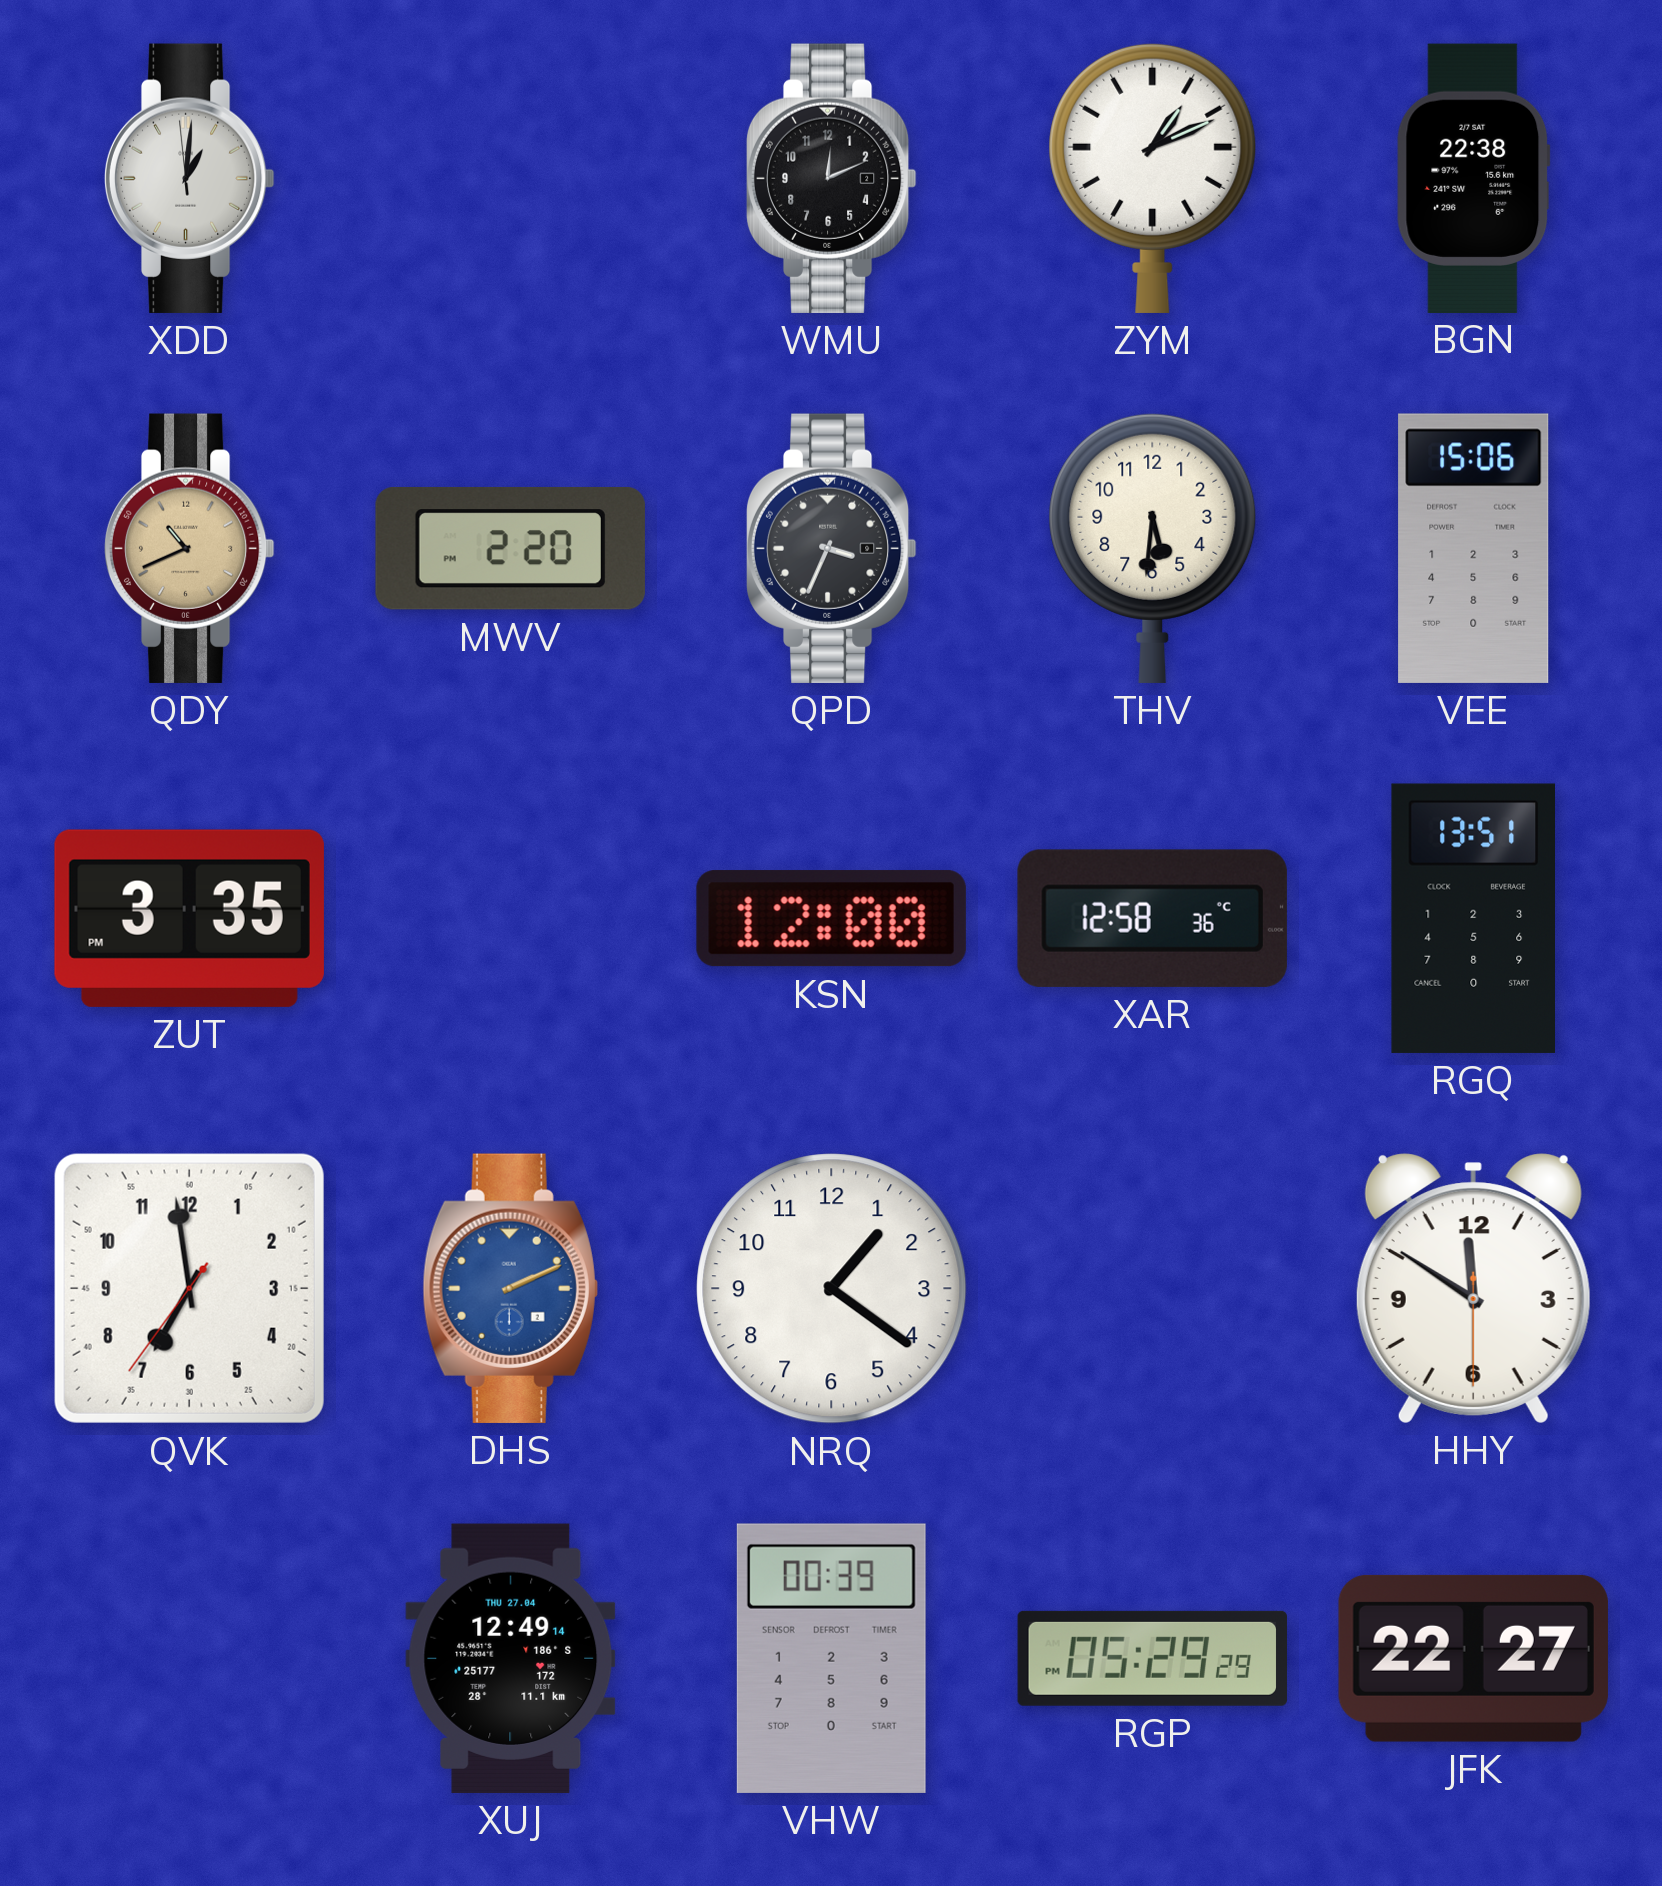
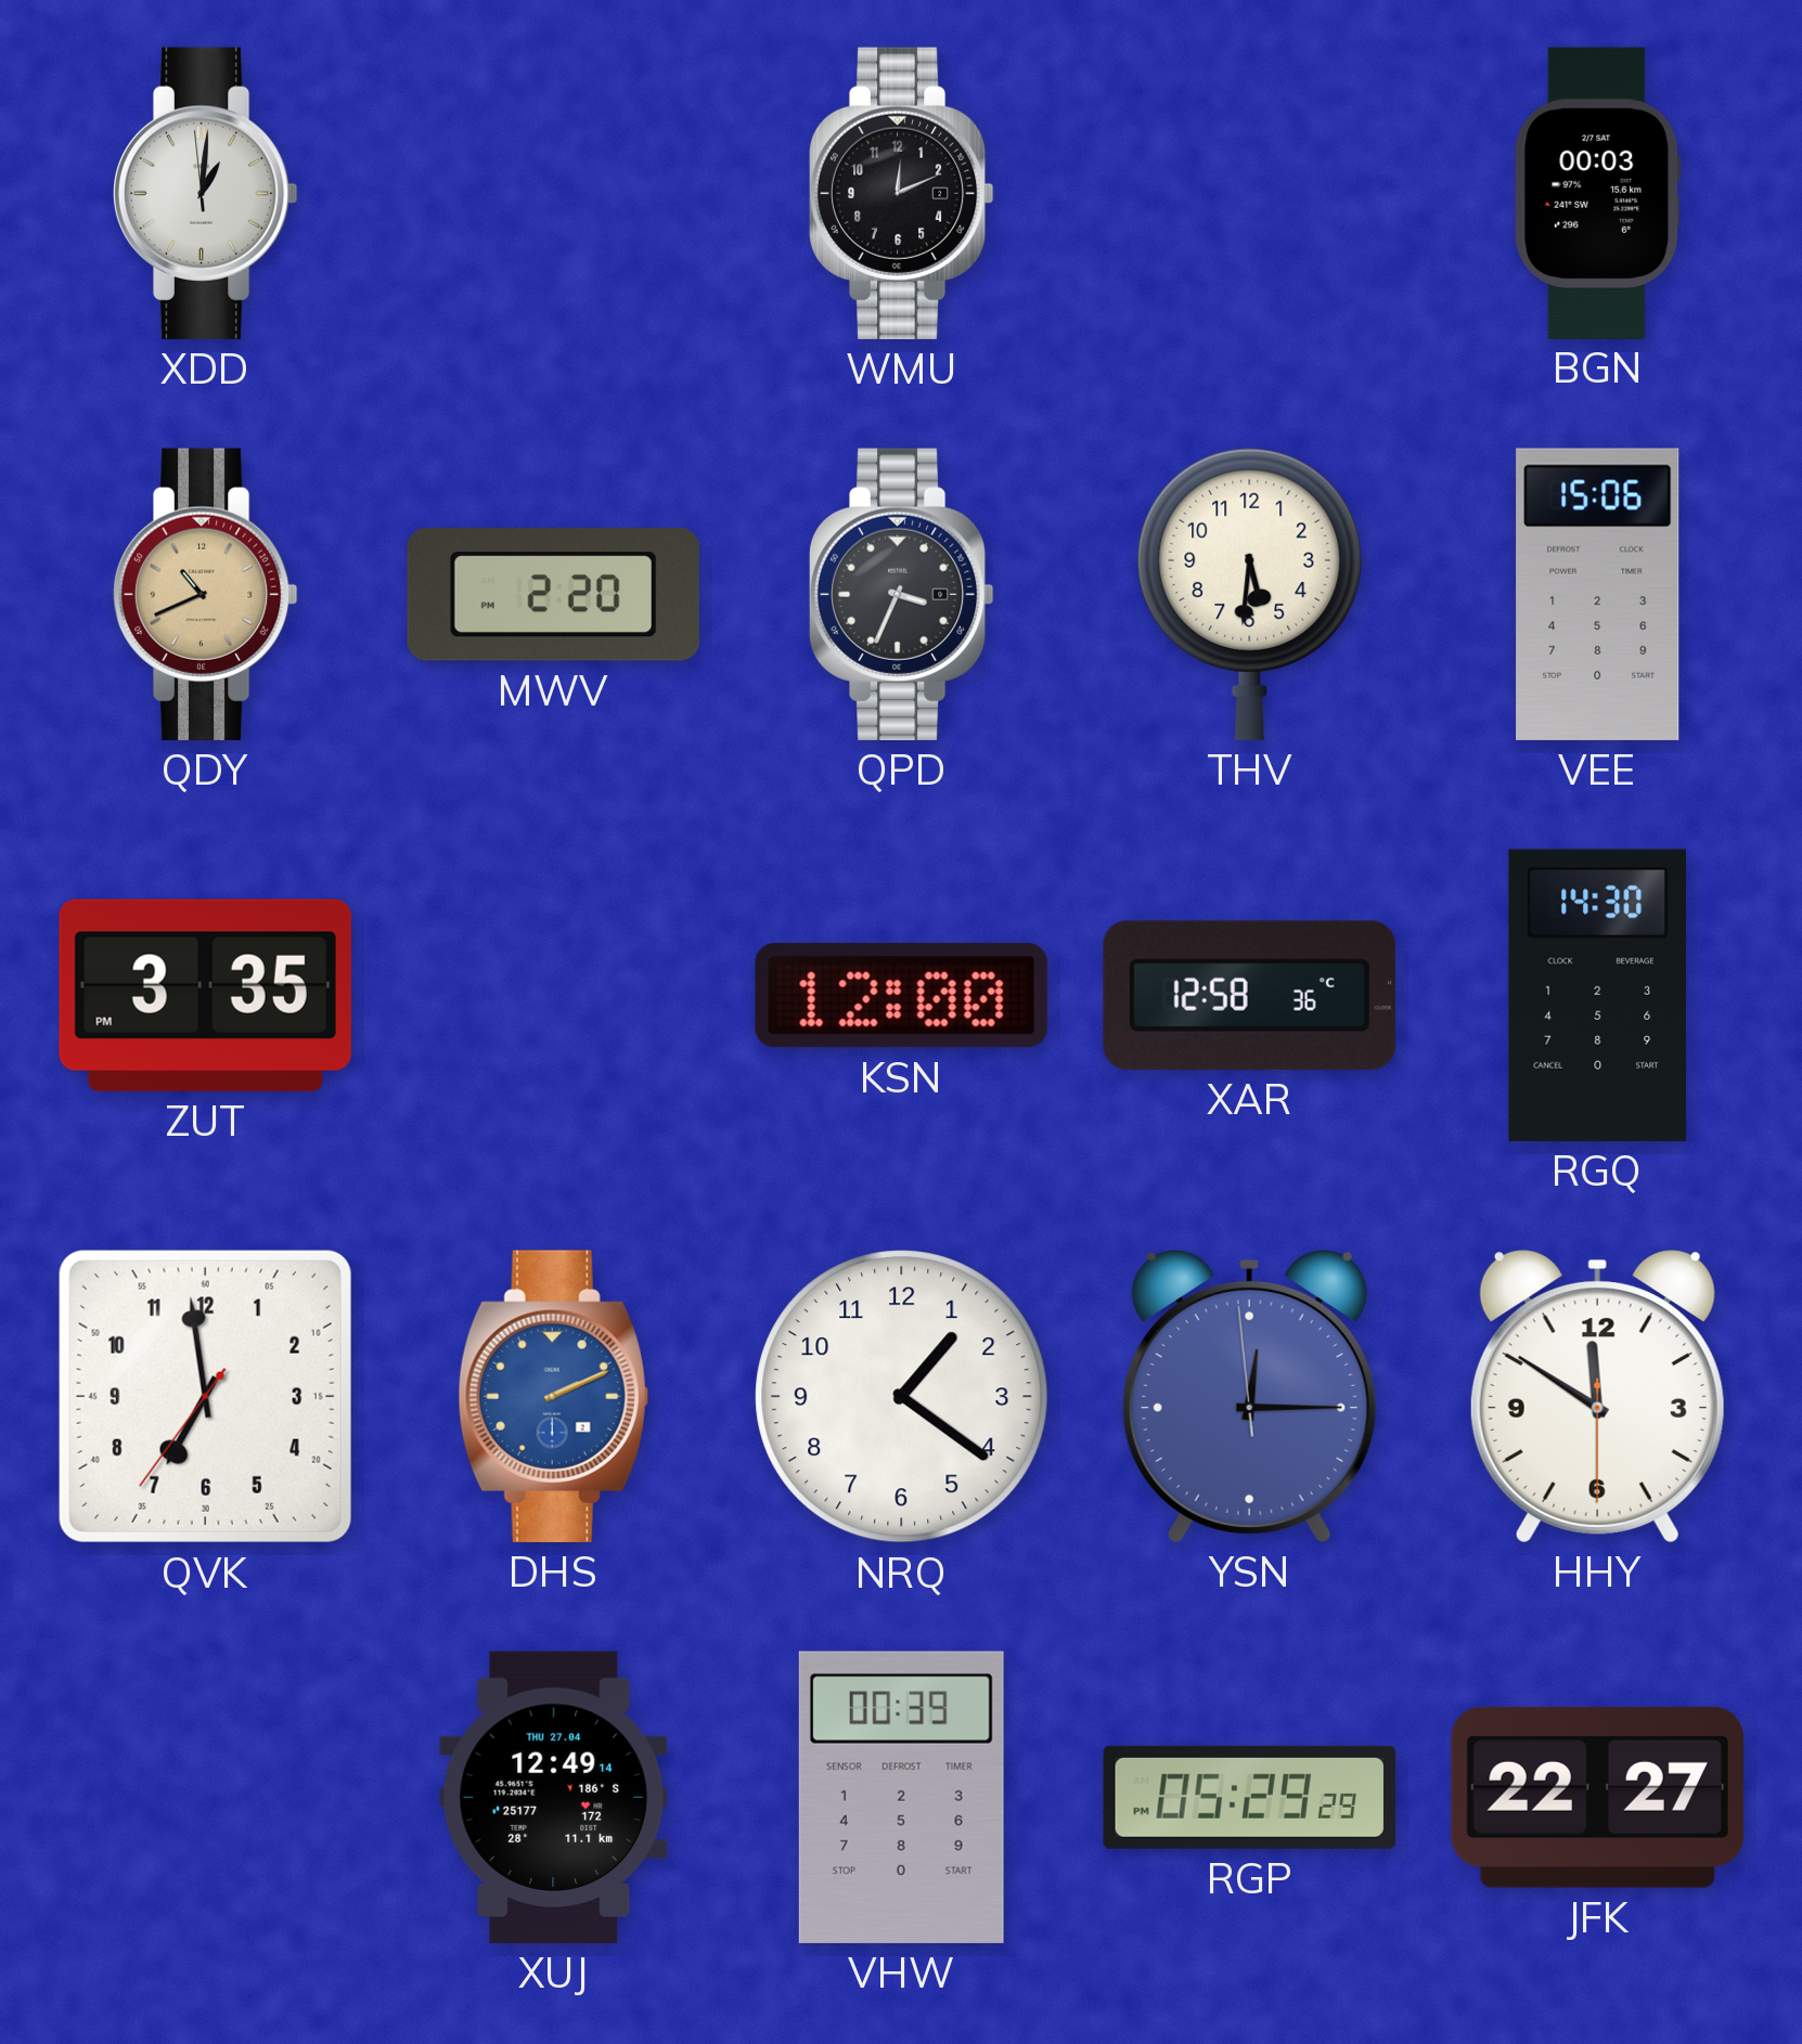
ZYM: 1:11 -> none
BGN: 22:38 -> 00:03
RGQ: 13:51 -> 14:30
YSN: none -> 12:14
